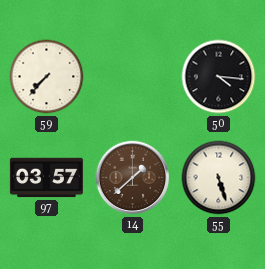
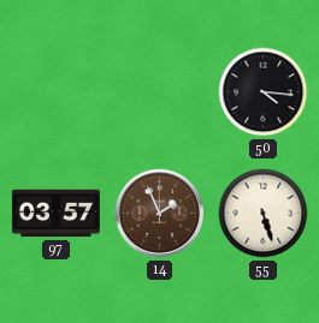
59: 7:37 -> none
14: 1:38 -> 1:56
